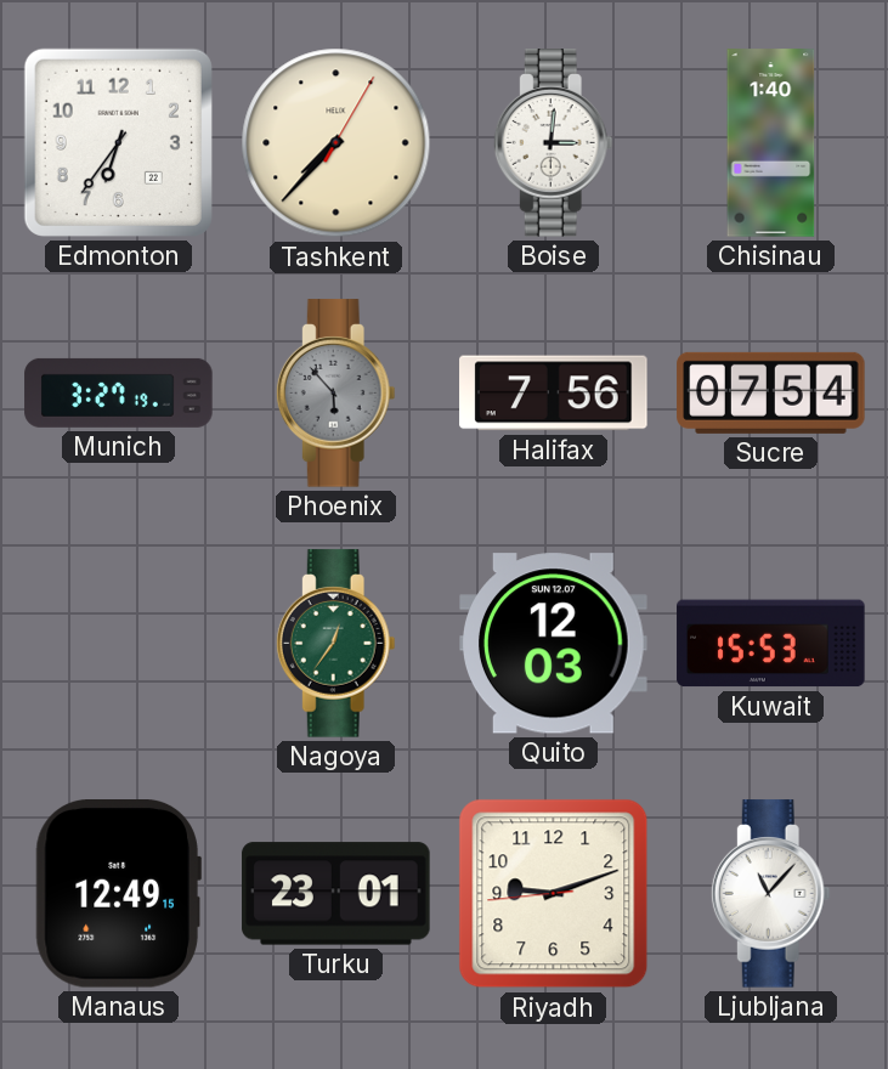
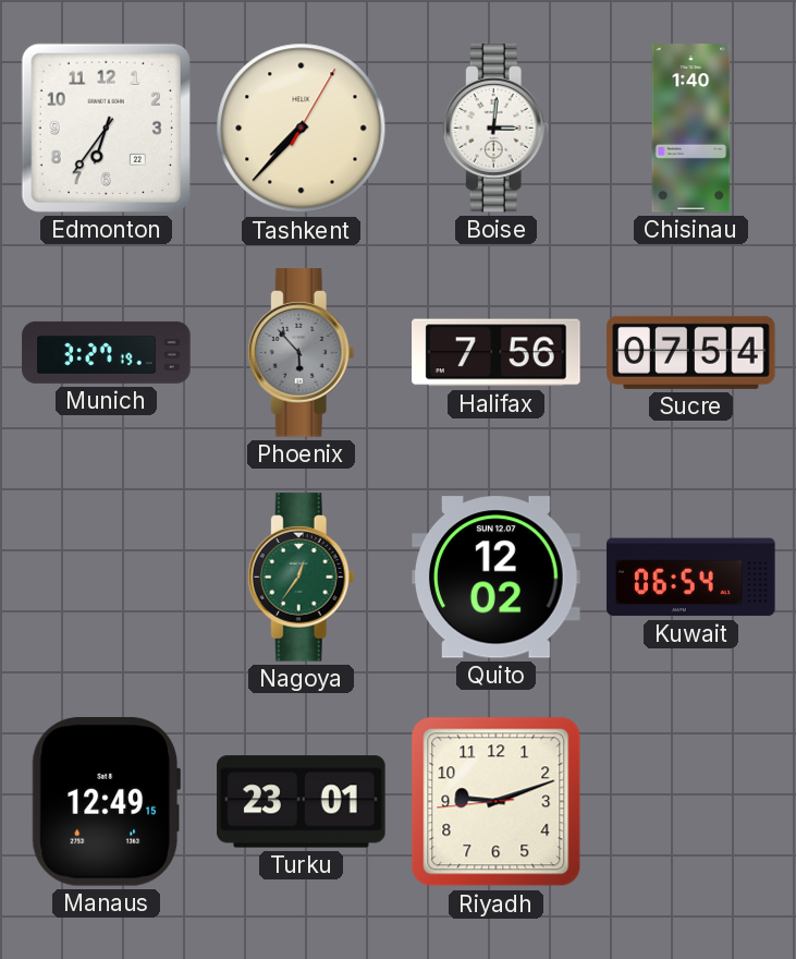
Quito: 12:03 -> 12:02
Kuwait: 15:53 -> 06:54
Ljubljana: 11:07 -> none
